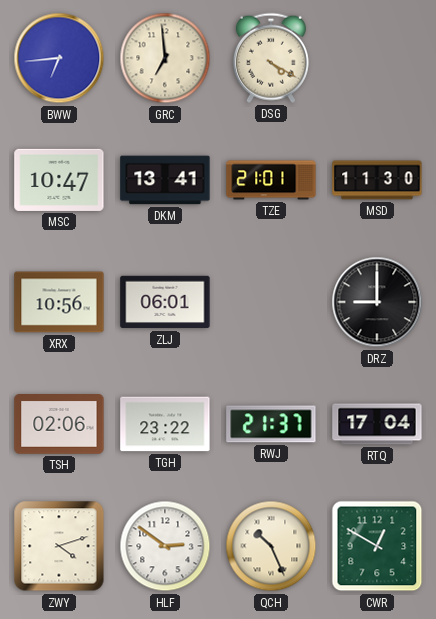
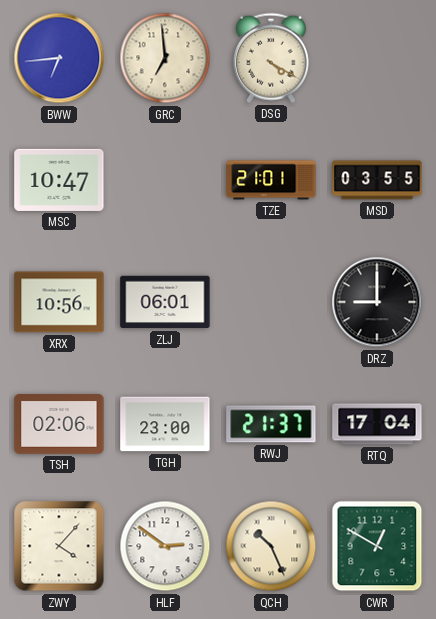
DKM: 13:41 -> none
MSD: 11:30 -> 03:55
TGH: 23:22 -> 23:00
ZWY: 4:12 -> 4:07
